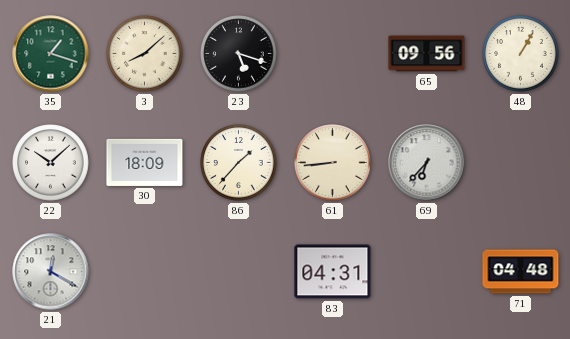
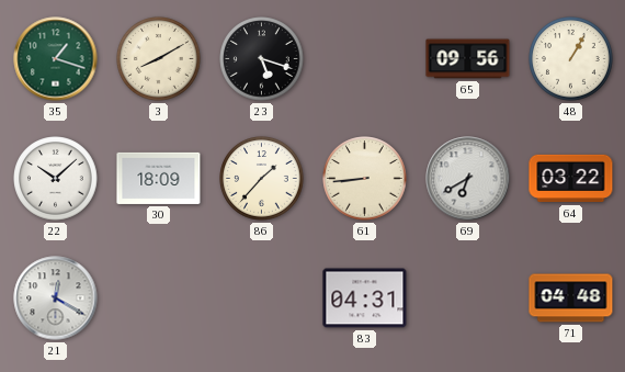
3: 8:08 -> 8:10
69: 6:37 -> 6:40
64: none -> 03:22
